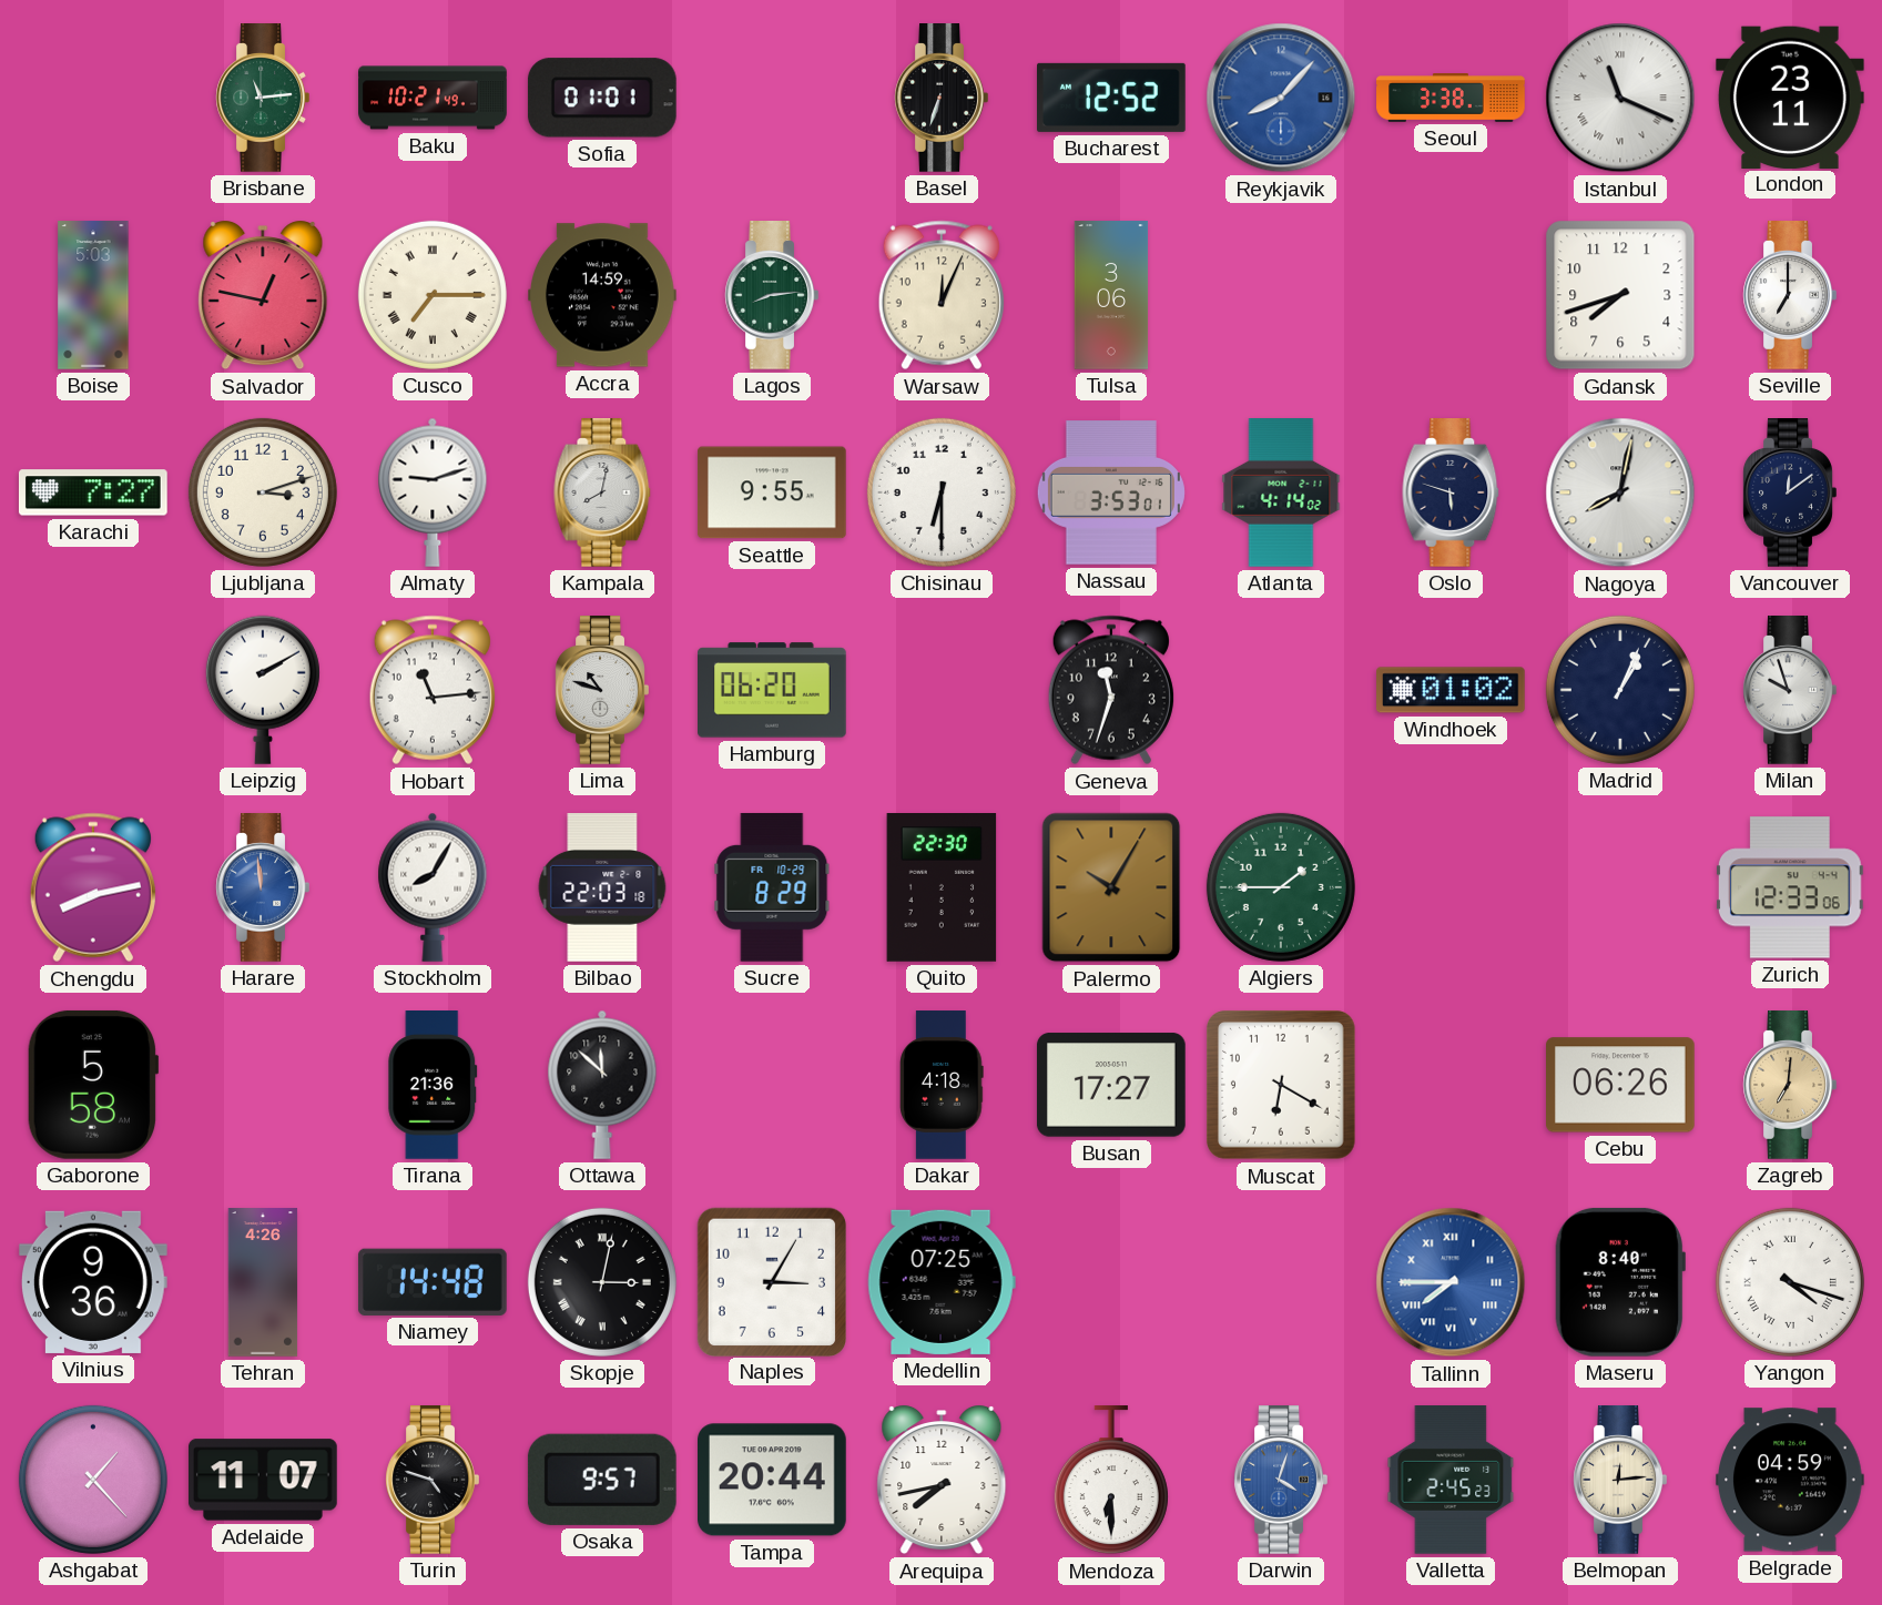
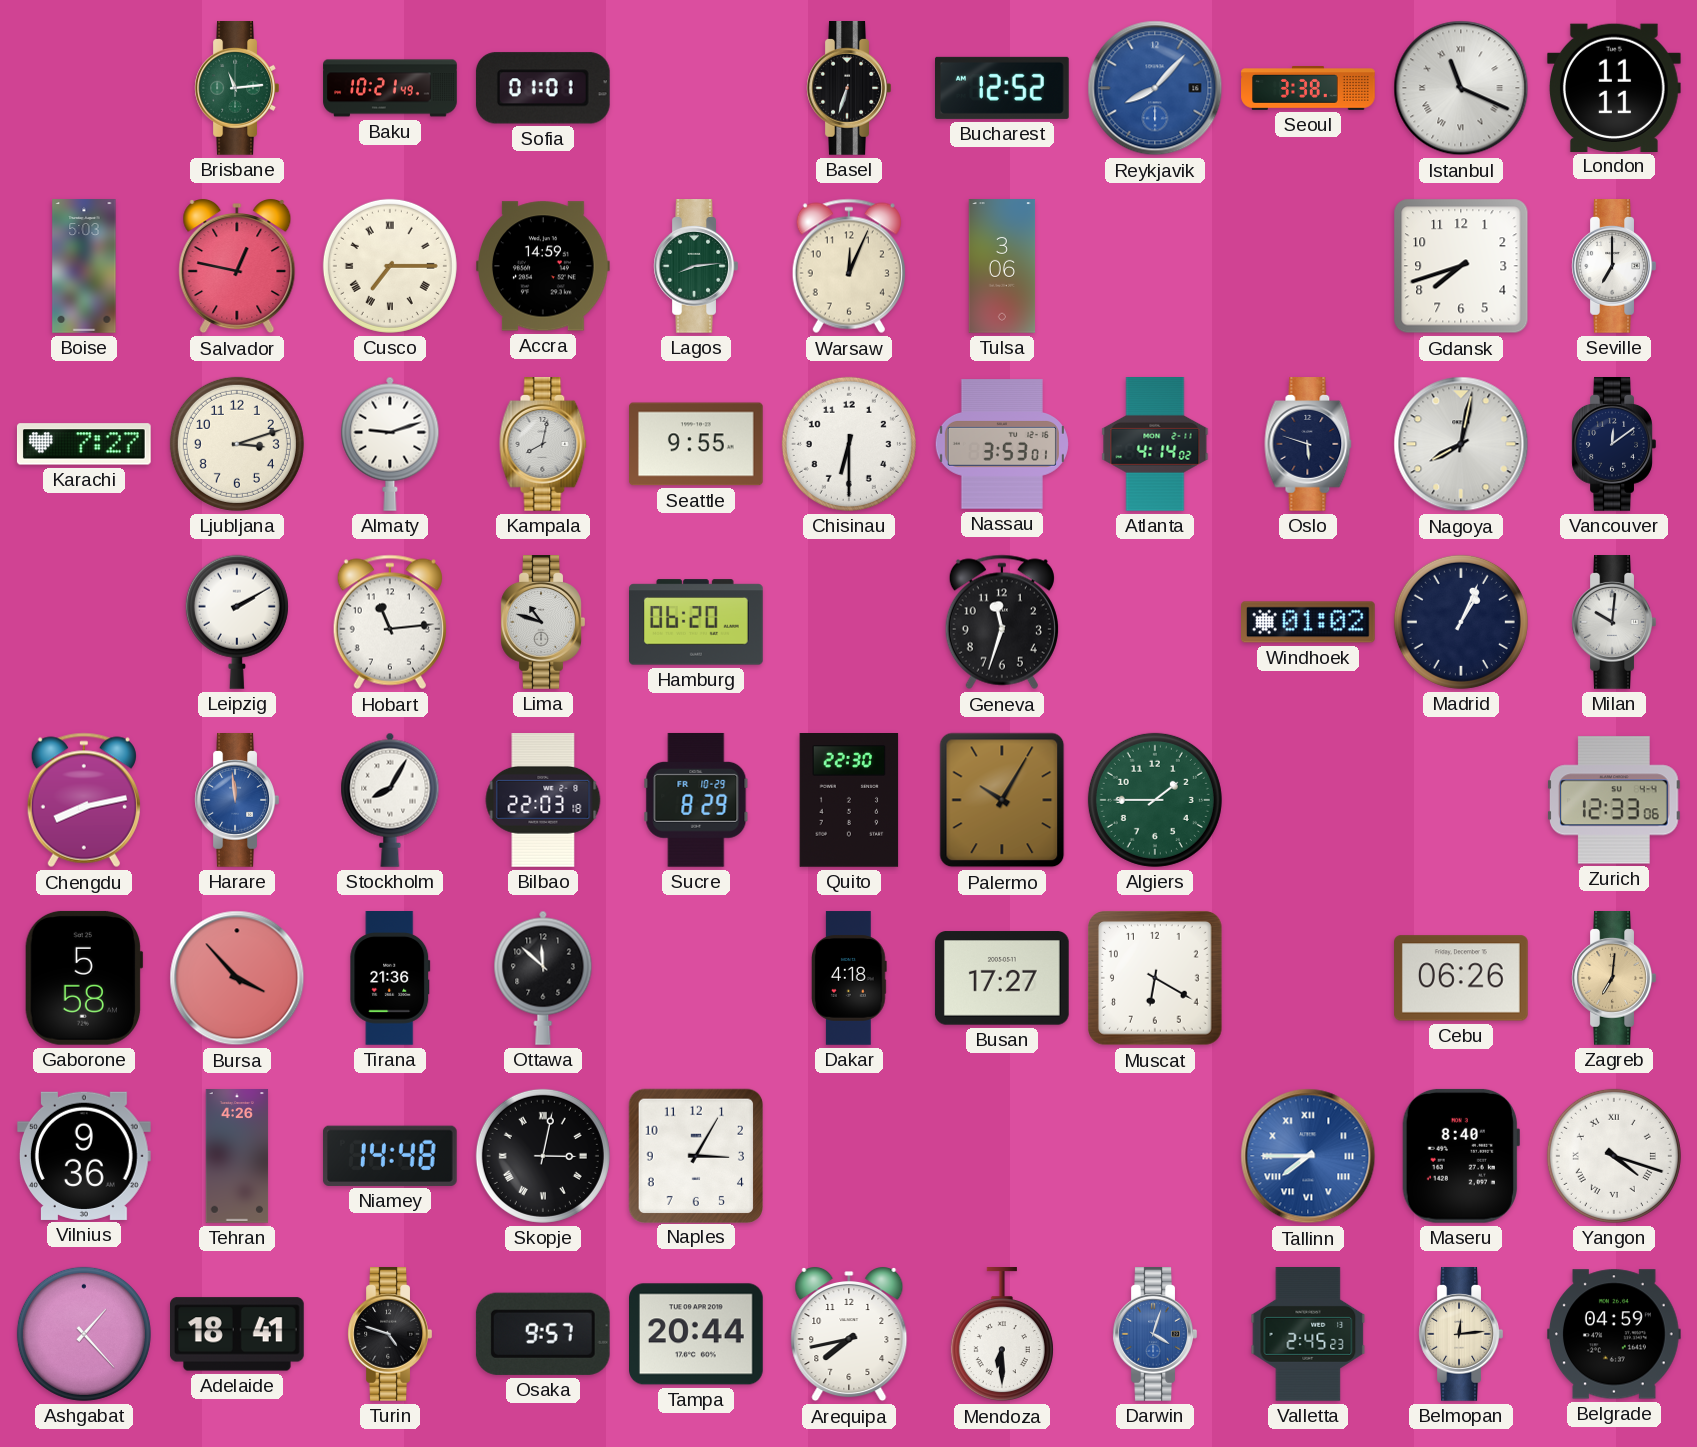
London: 23:11 -> 11:11
Milan: 9:57 -> 10:01
Bursa: none -> 3:53
Medellin: 07:25 -> none
Adelaide: 11:07 -> 18:41
